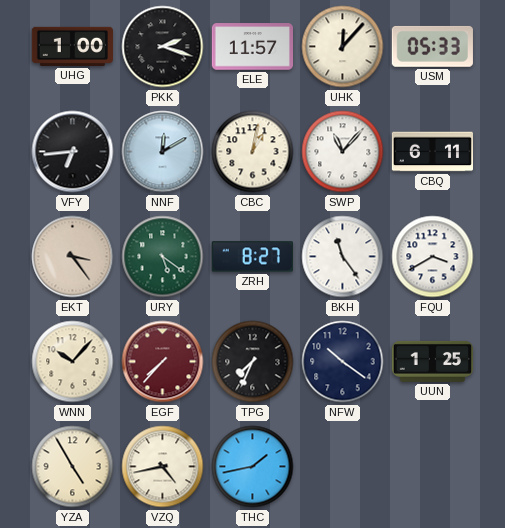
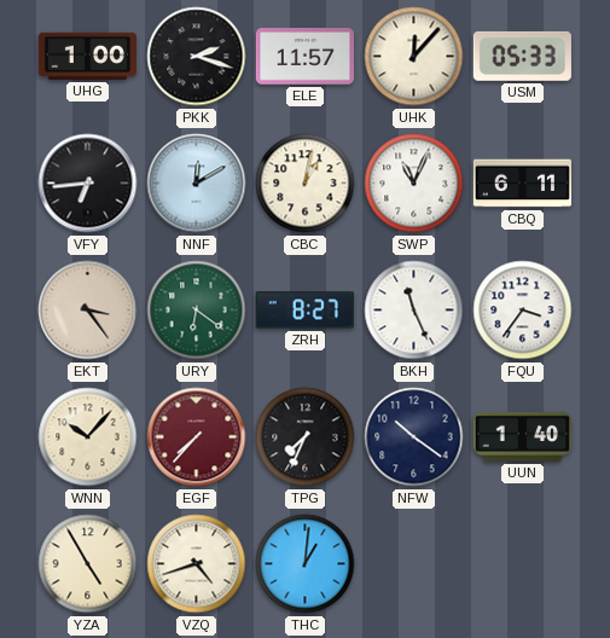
SWP: 11:07 -> 11:04
URY: 5:21 -> 6:21
BKH: 11:24 -> 11:26
FQU: 3:40 -> 3:36
UUN: 1:25 -> 1:40
VZQ: 4:43 -> 4:42
THC: 1:43 -> 1:01
